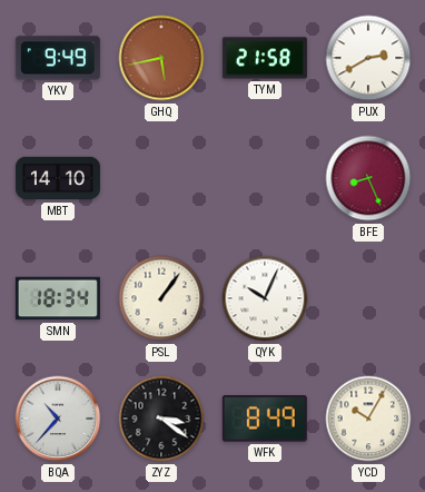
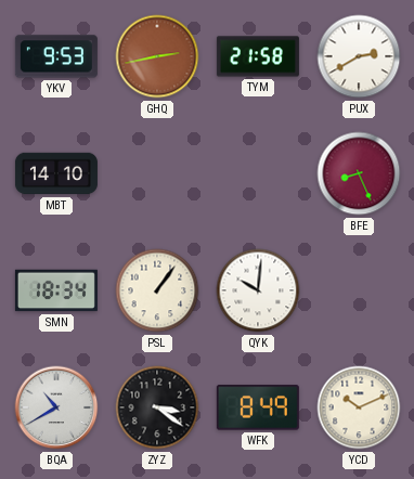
YKV: 9:49 -> 9:53
GHQ: 5:43 -> 2:43
QYK: 10:04 -> 10:01
BQA: 10:37 -> 10:40
YCD: 10:05 -> 10:11
